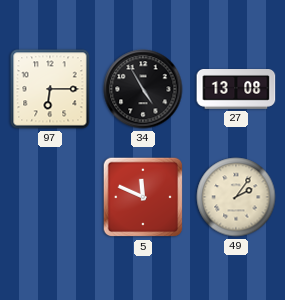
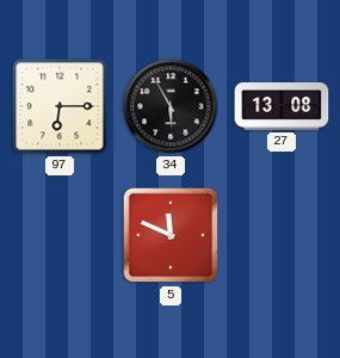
34: 4:55 -> 5:55
49: 2:06 -> none
